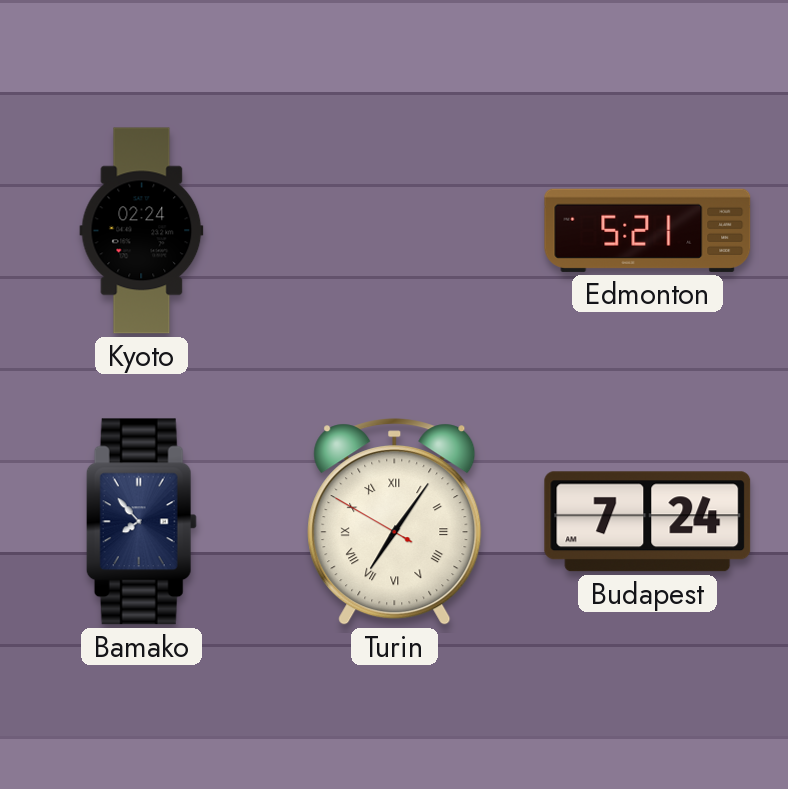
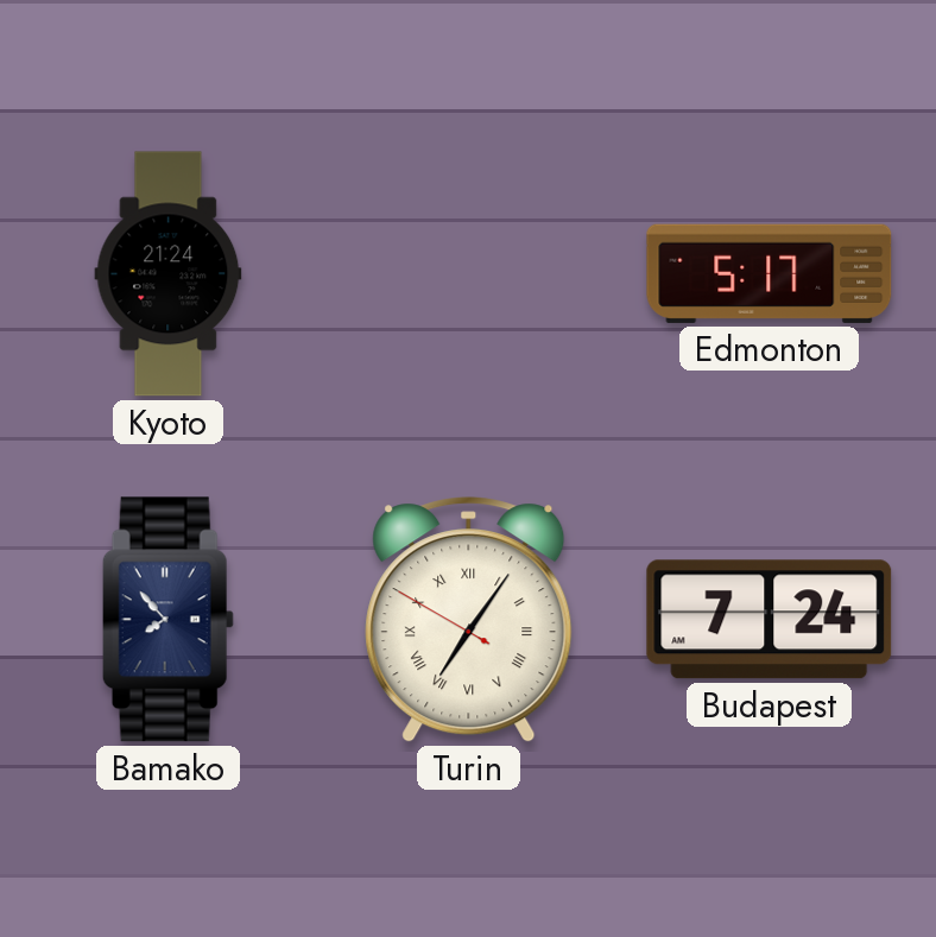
Kyoto: 02:24 -> 21:24
Edmonton: 5:21 -> 5:17
